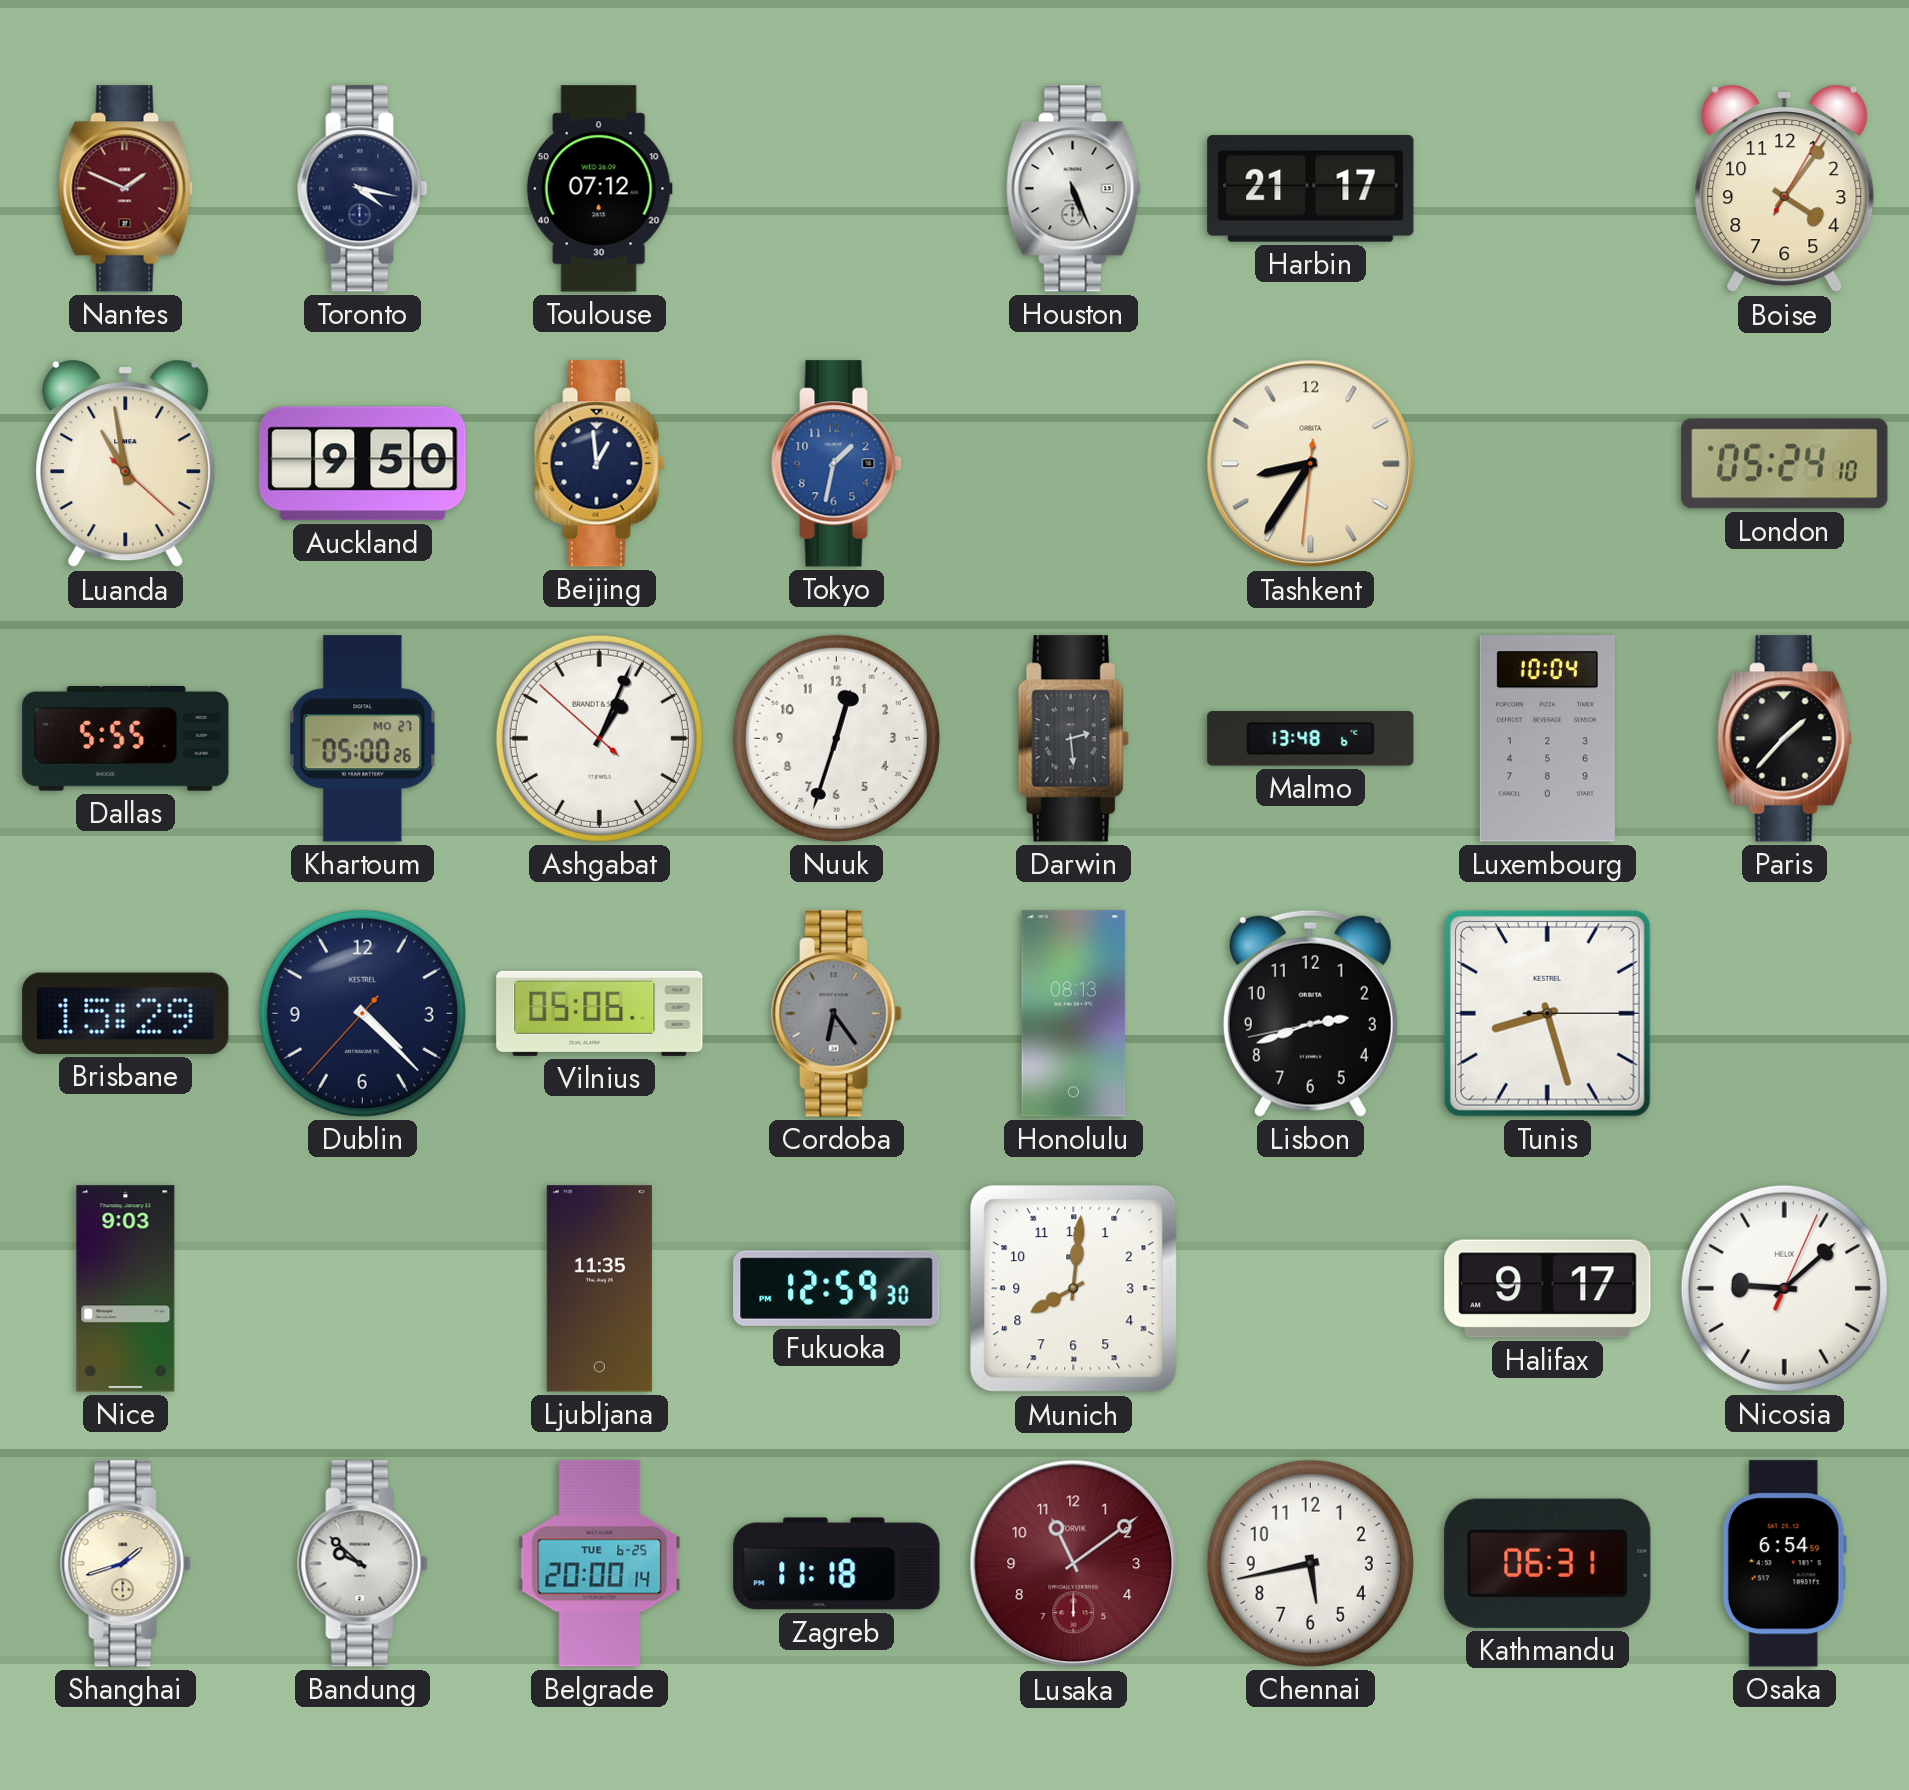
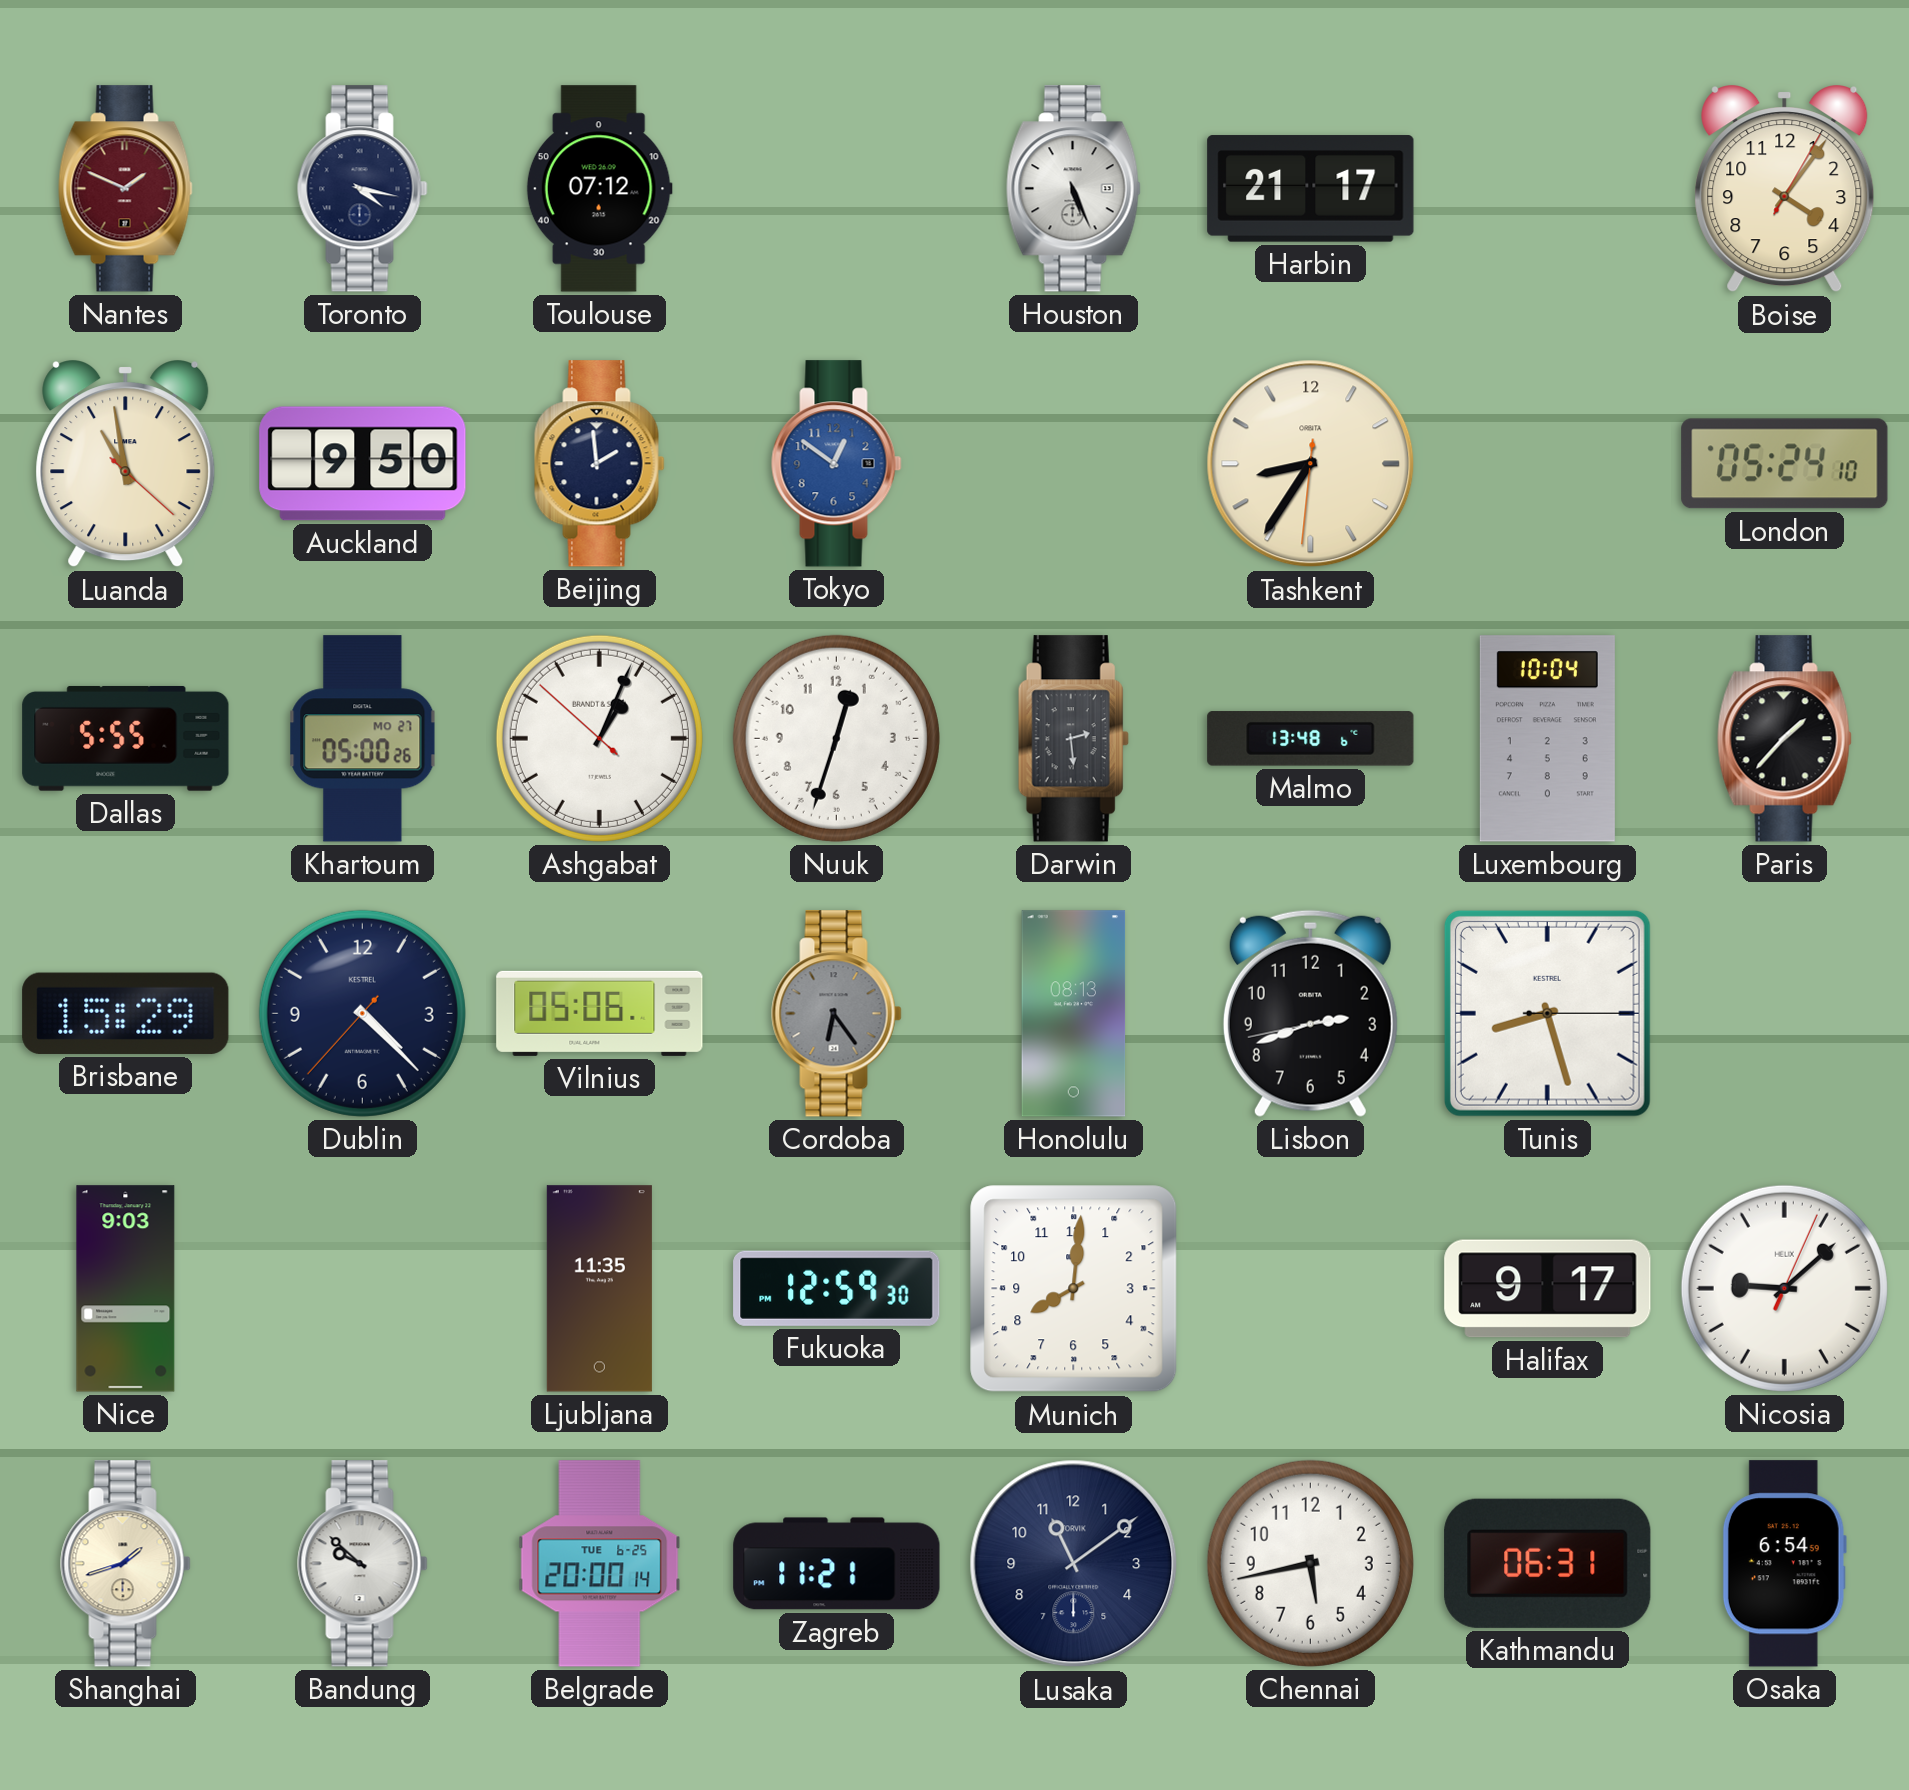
Beijing: 12:59 -> 1:59
Tokyo: 1:32 -> 12:51
Zagreb: 11:18 -> 11:21
Lusaka dial: burgundy -> navy
